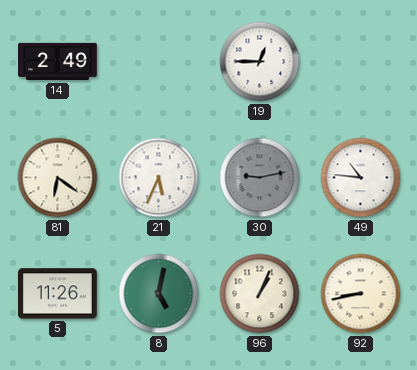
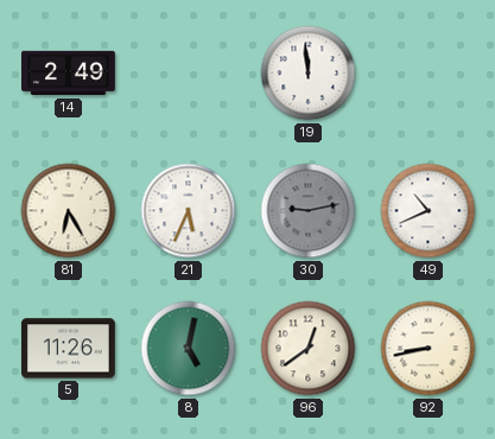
19: 12:45 -> 11:59
81: 6:21 -> 6:25
49: 10:46 -> 10:41
96: 1:04 -> 12:39
